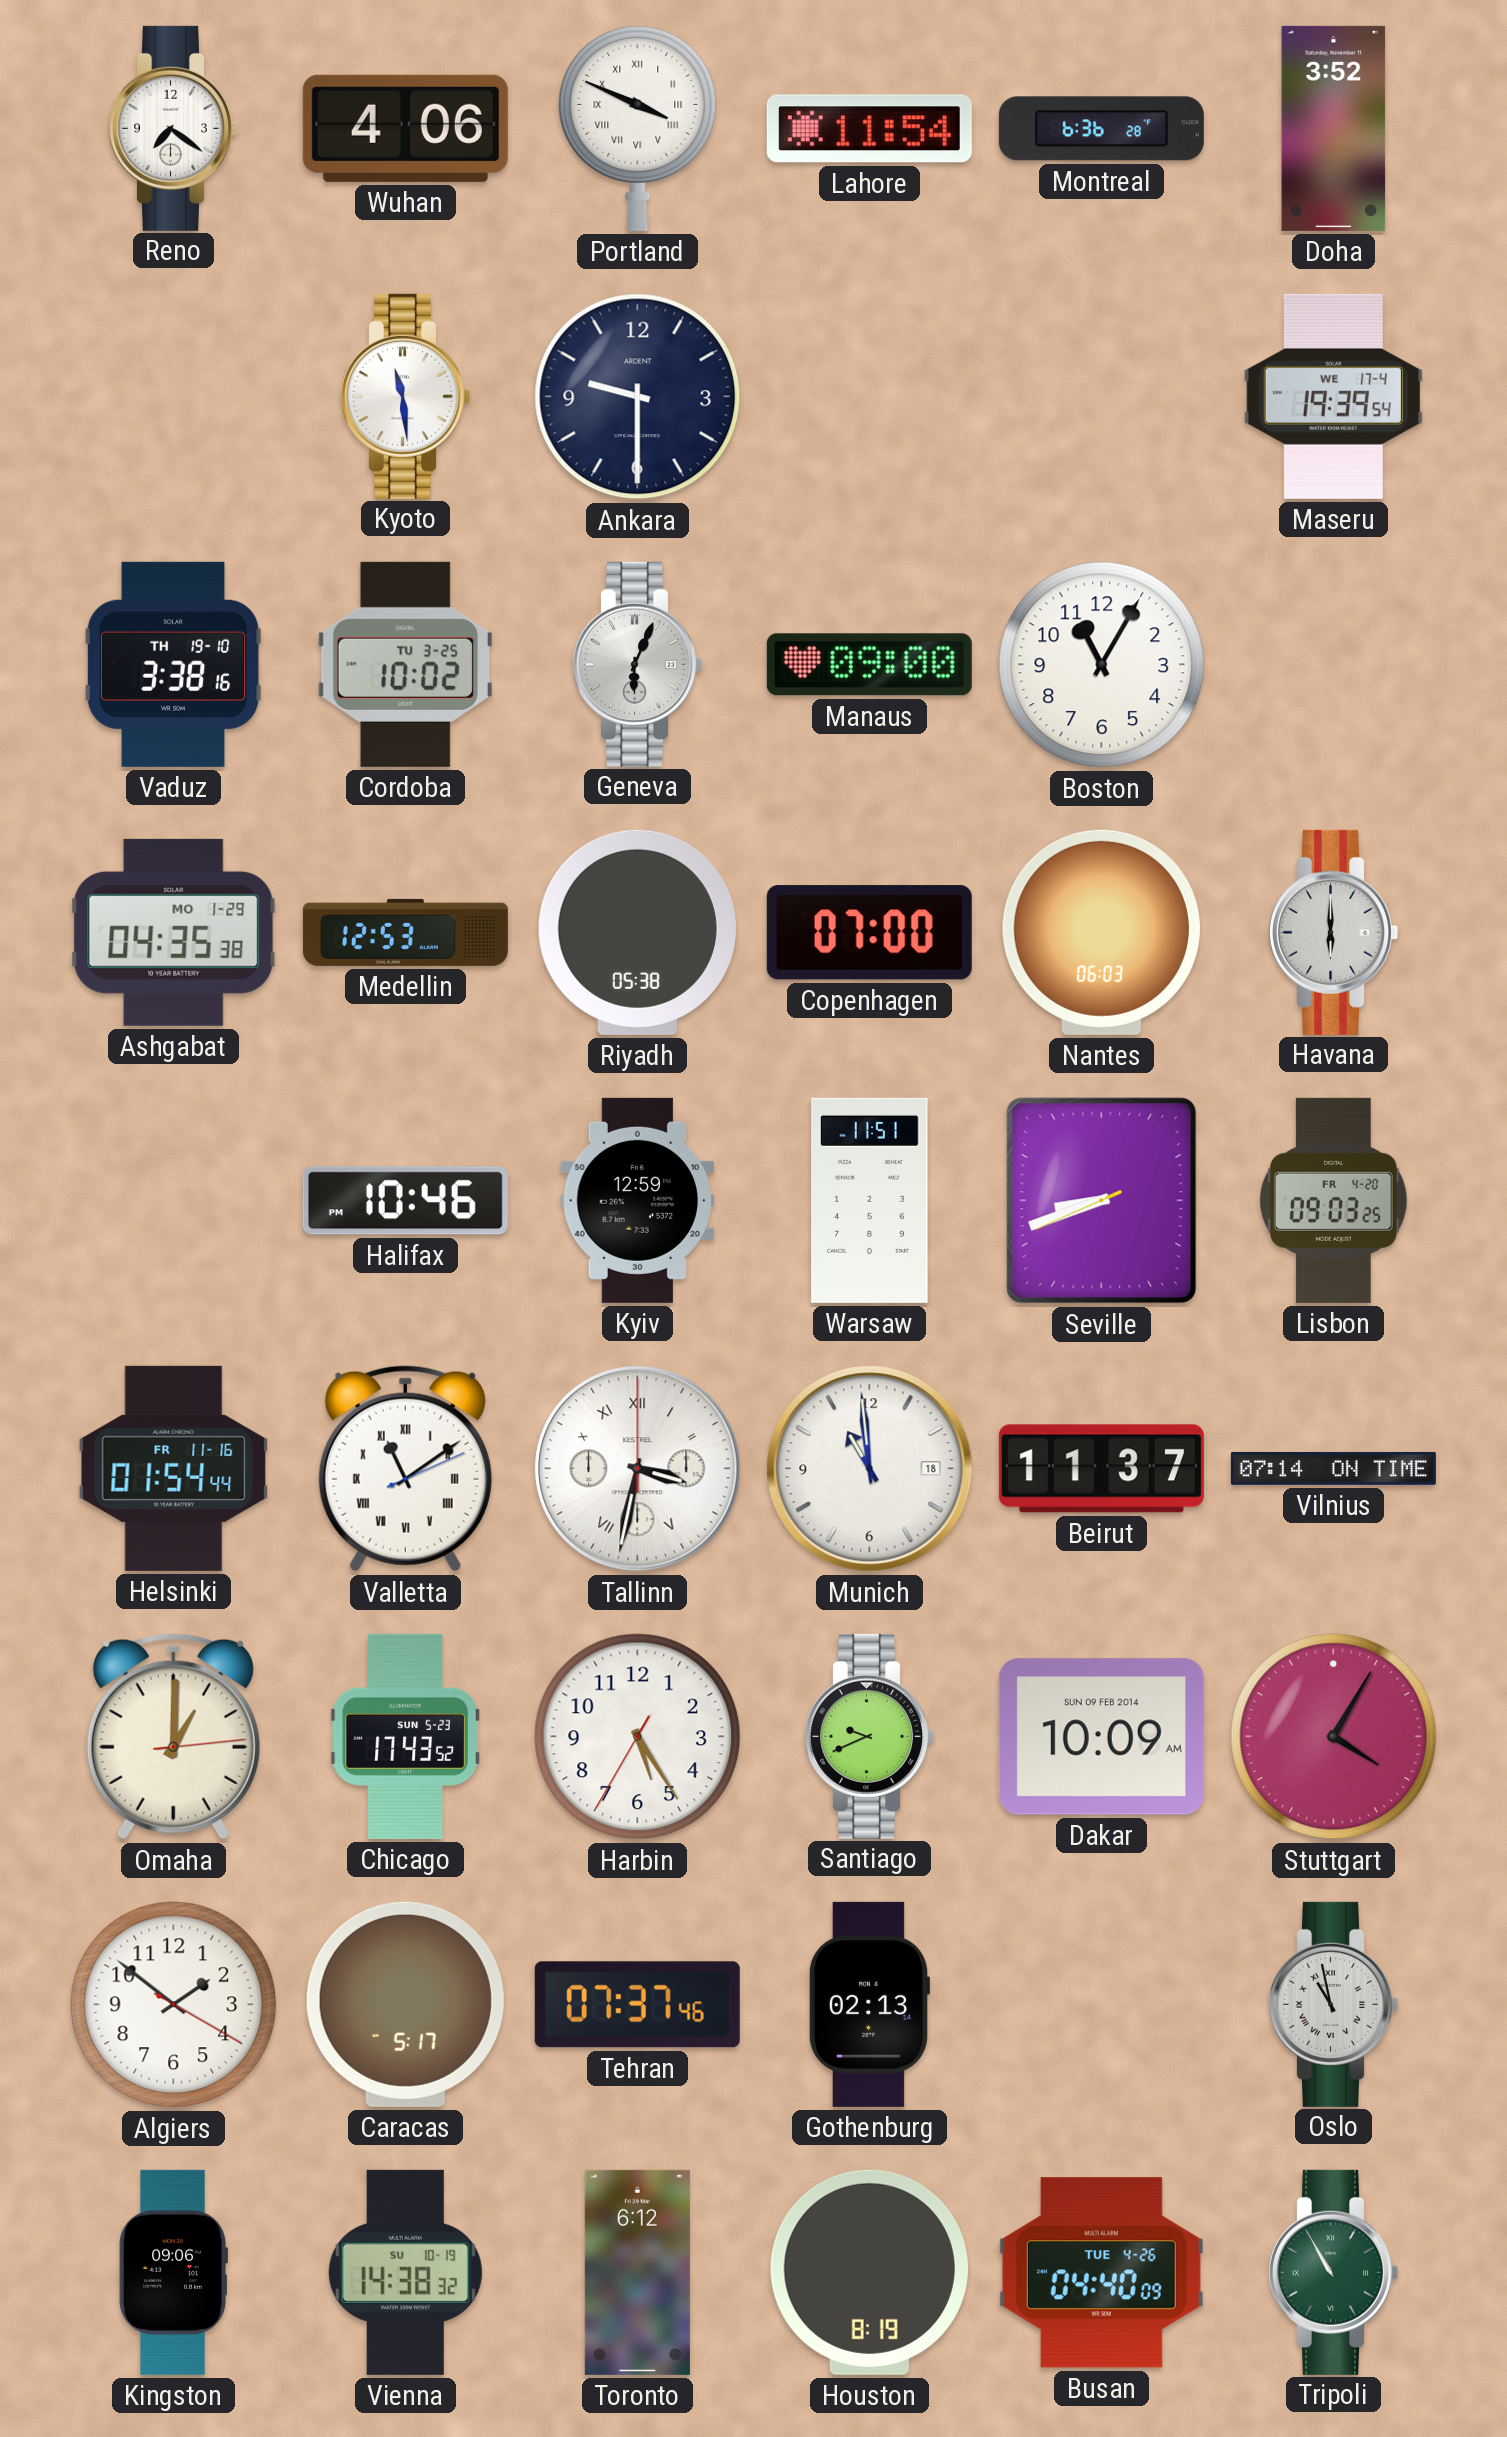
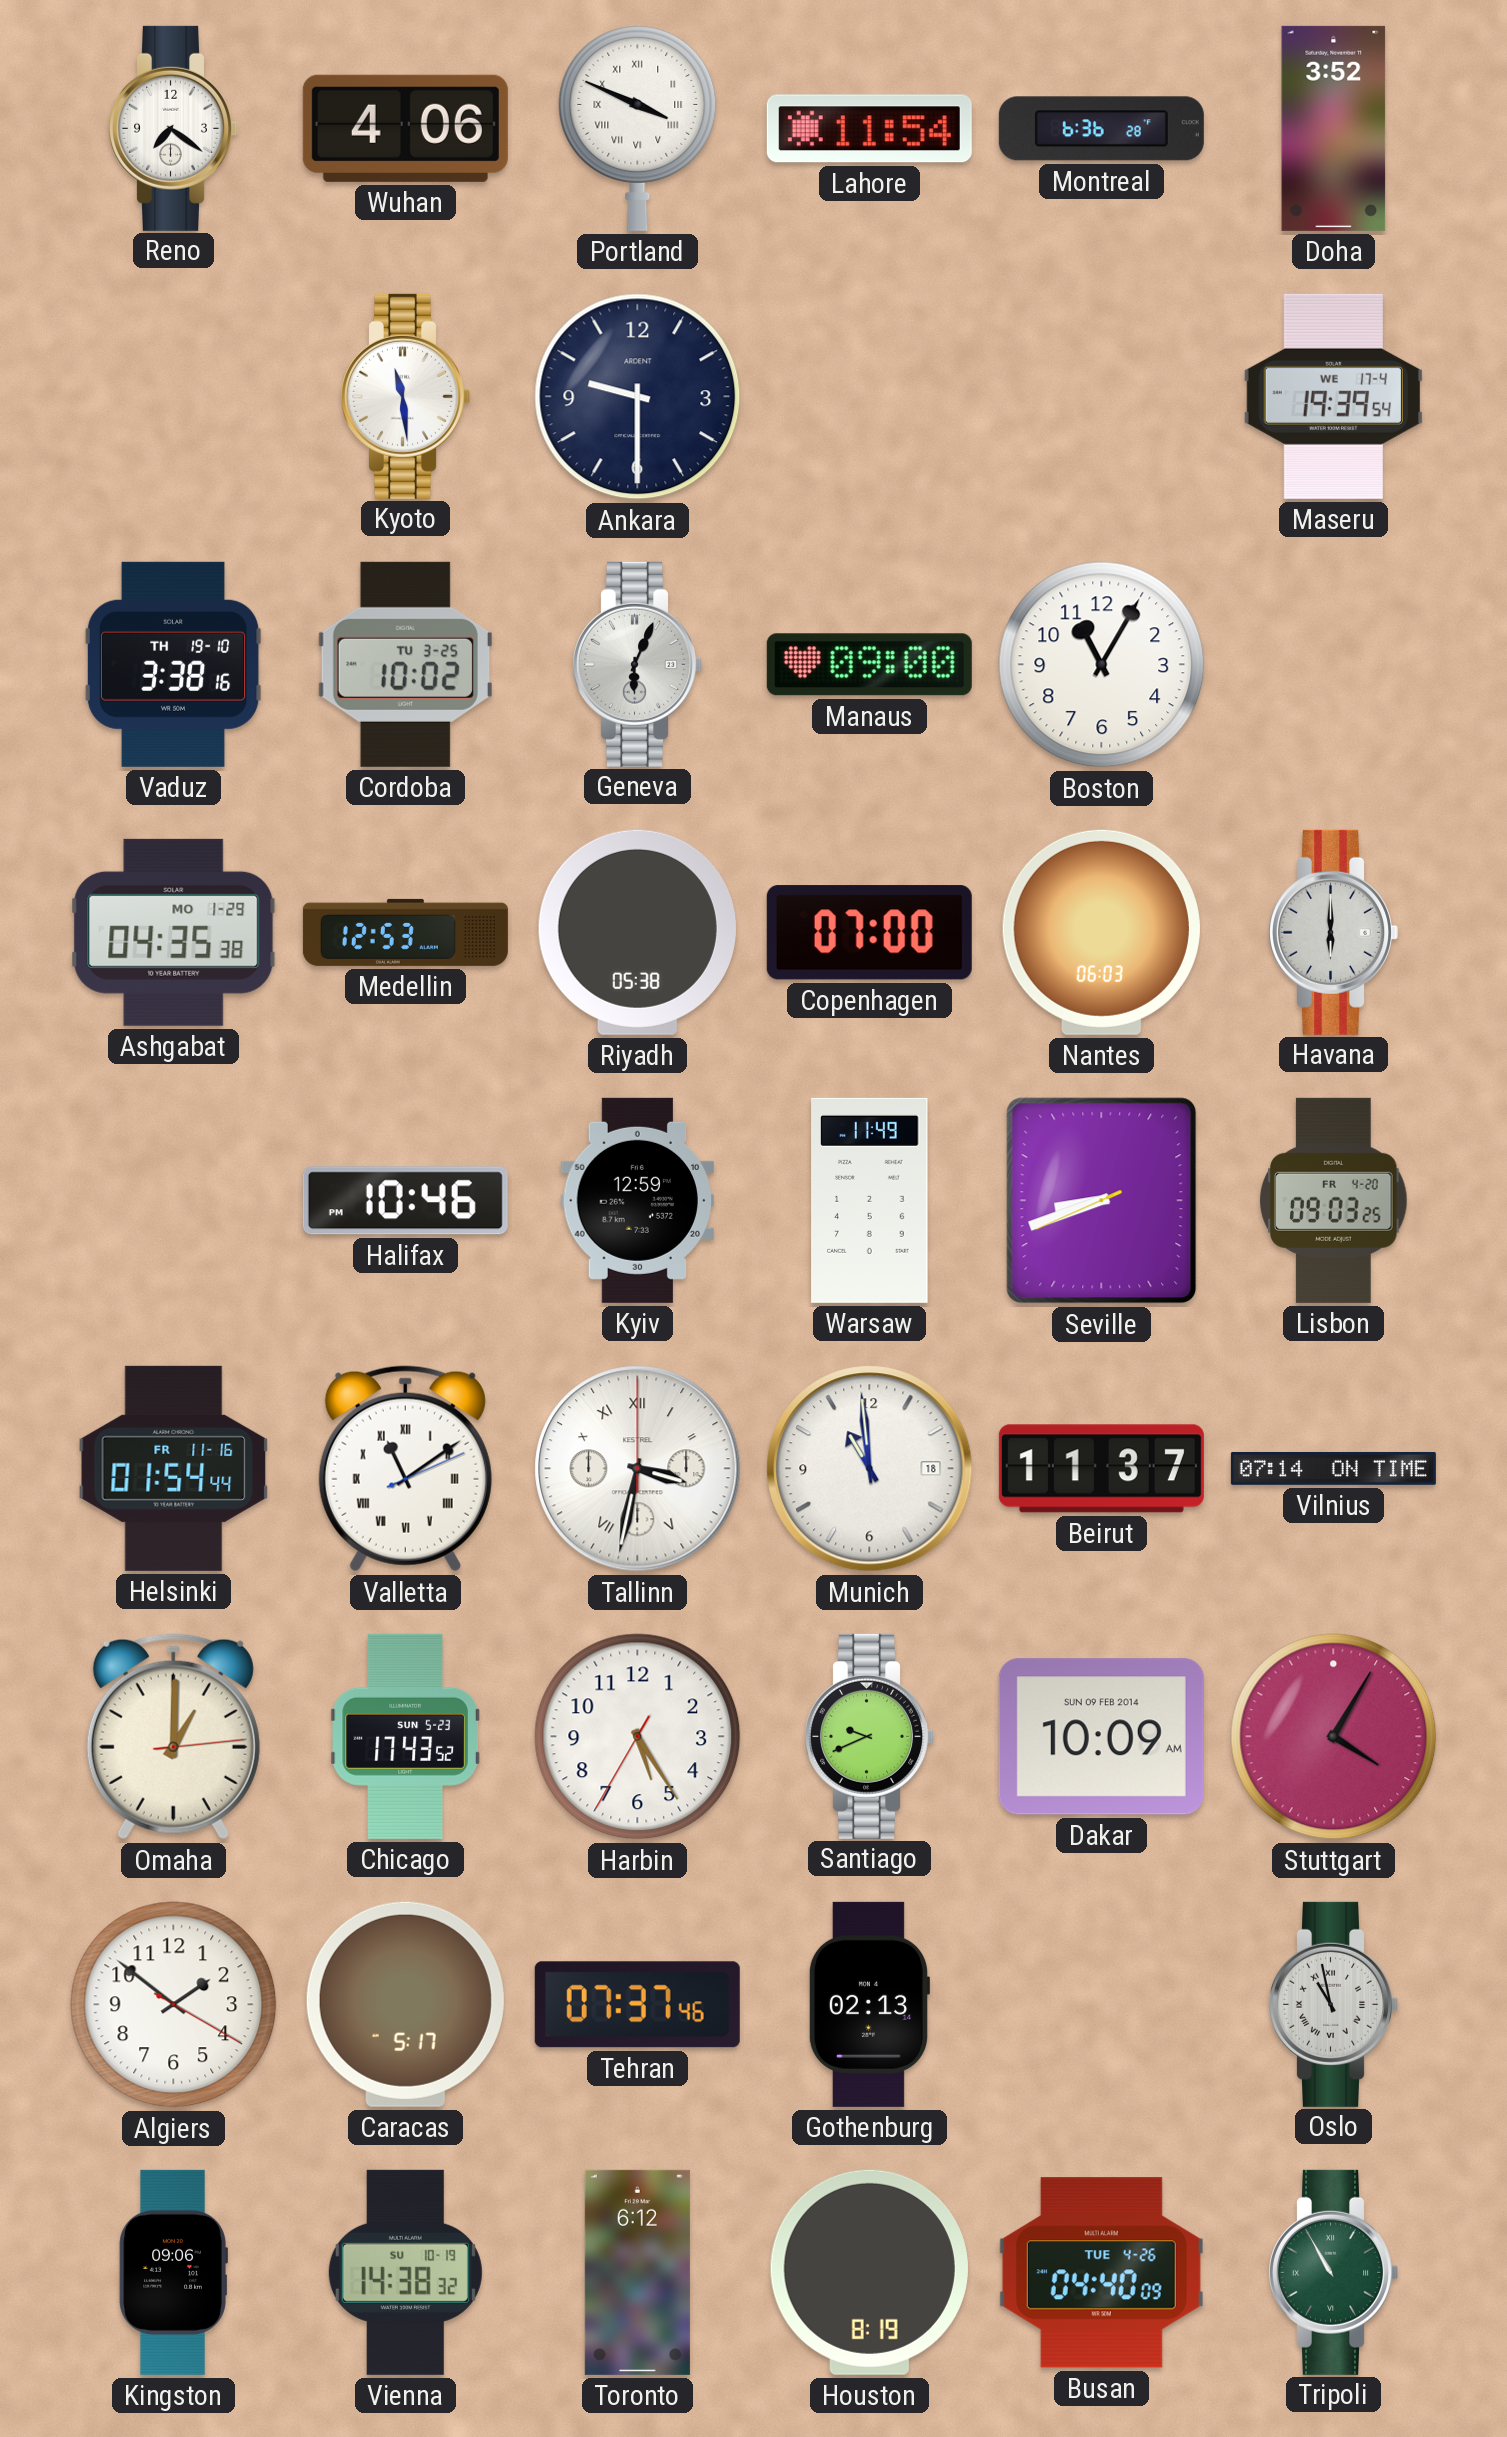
Warsaw: 11:51 -> 11:49
